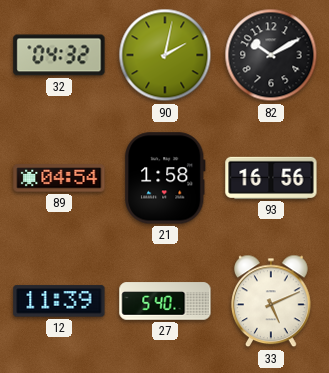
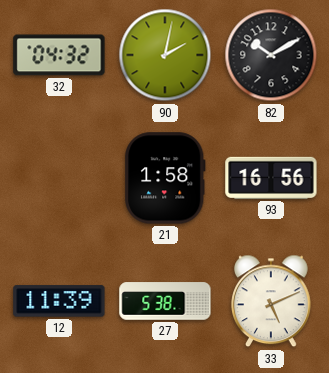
89: 04:54 -> none
27: 5:40 -> 5:38
